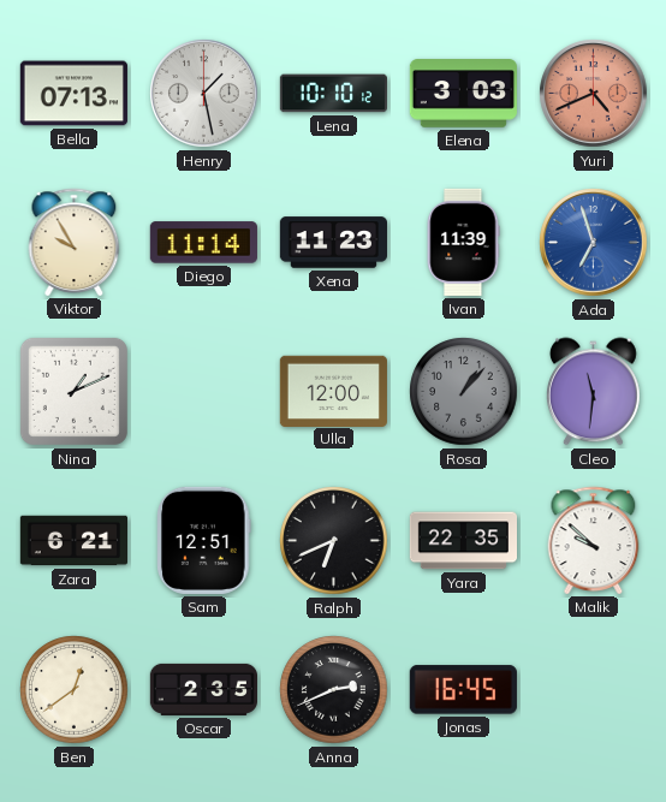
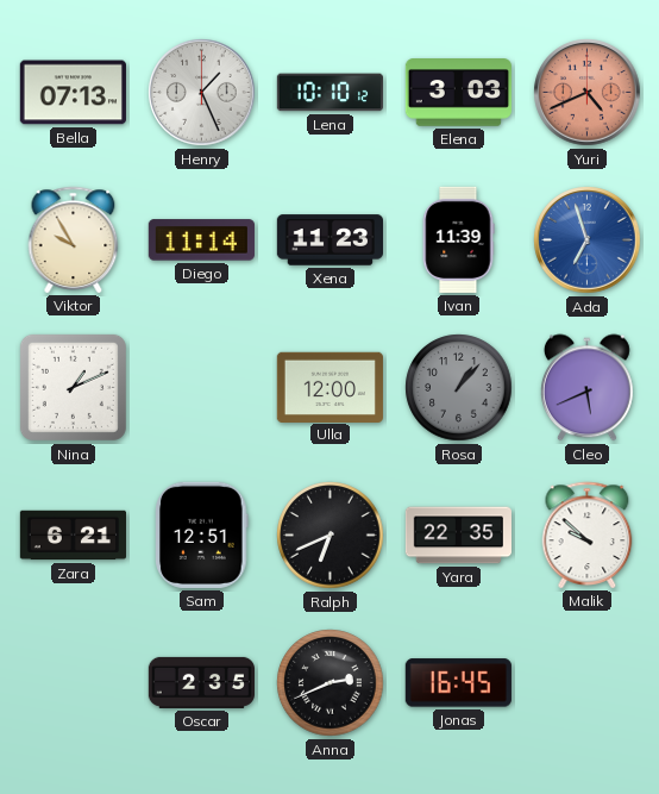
Henry: 1:28 -> 1:26
Cleo: 11:31 -> 5:41
Ben: 12:39 -> none
